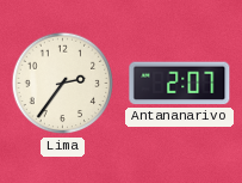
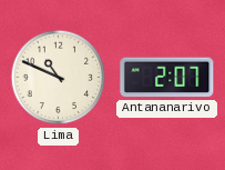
Lima: 2:36 -> 10:49
